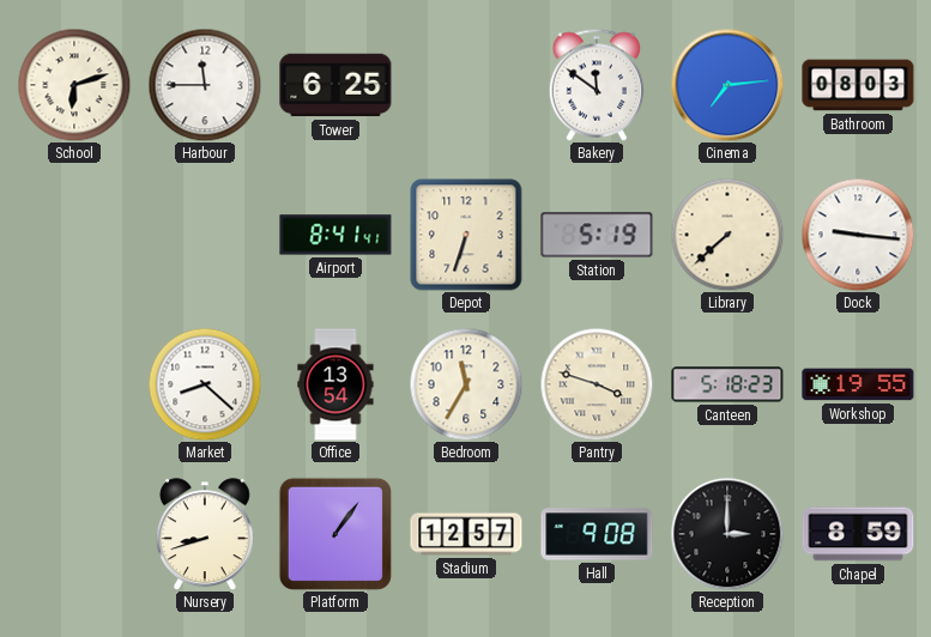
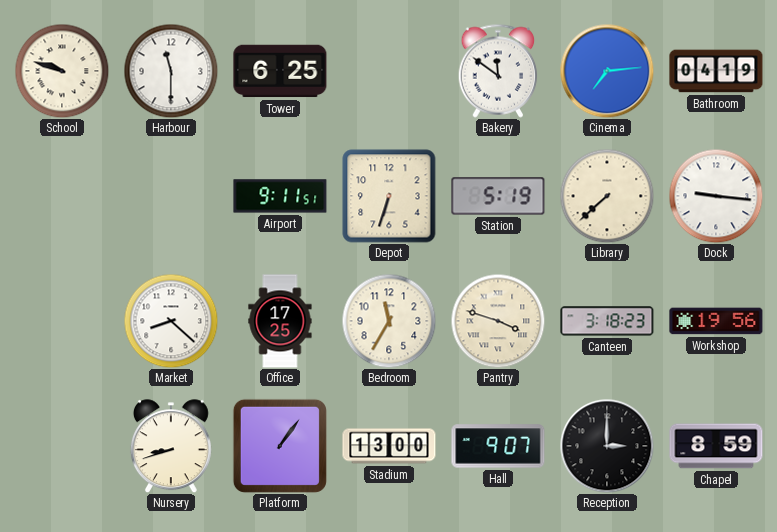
School: 6:12 -> 9:48
Harbour: 11:45 -> 11:30
Bathroom: 08:03 -> 04:19
Airport: 8:41 -> 9:11
Office: 13:54 -> 17:25
Canteen: 5:18 -> 3:18
Workshop: 19:55 -> 19:56
Stadium: 12:57 -> 13:00
Hall: 9:08 -> 9:07
